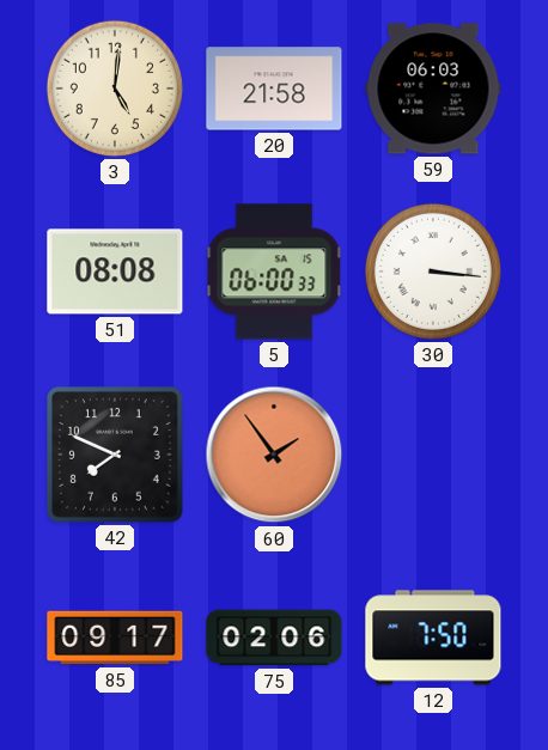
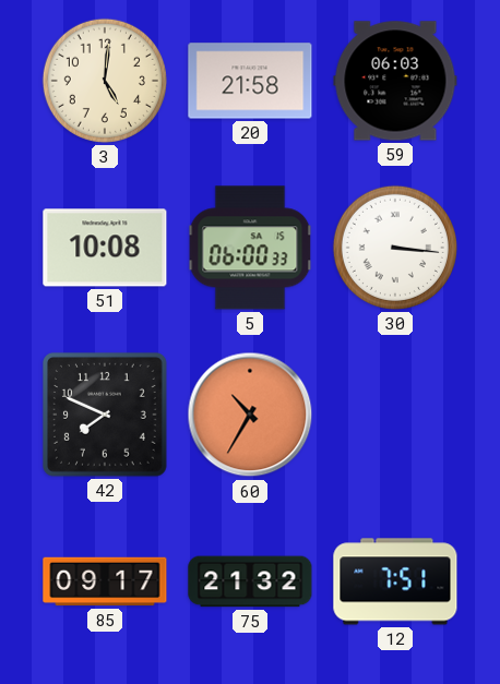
51: 08:08 -> 10:08
60: 1:54 -> 10:35
75: 02:06 -> 21:32
12: 7:50 -> 7:51
